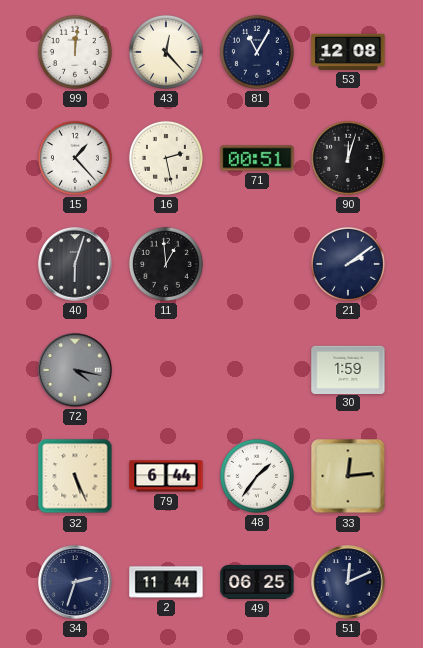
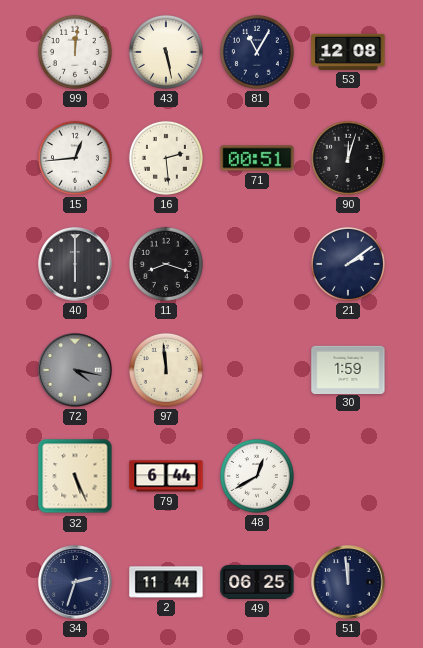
43: 12:23 -> 5:28
15: 1:23 -> 12:44
16: 2:28 -> 2:29
40: 6:03 -> 6:00
11: 12:59 -> 8:18
97: none -> 11:59
48: 1:36 -> 12:40
33: 12:14 -> none
51: 12:11 -> 11:59
